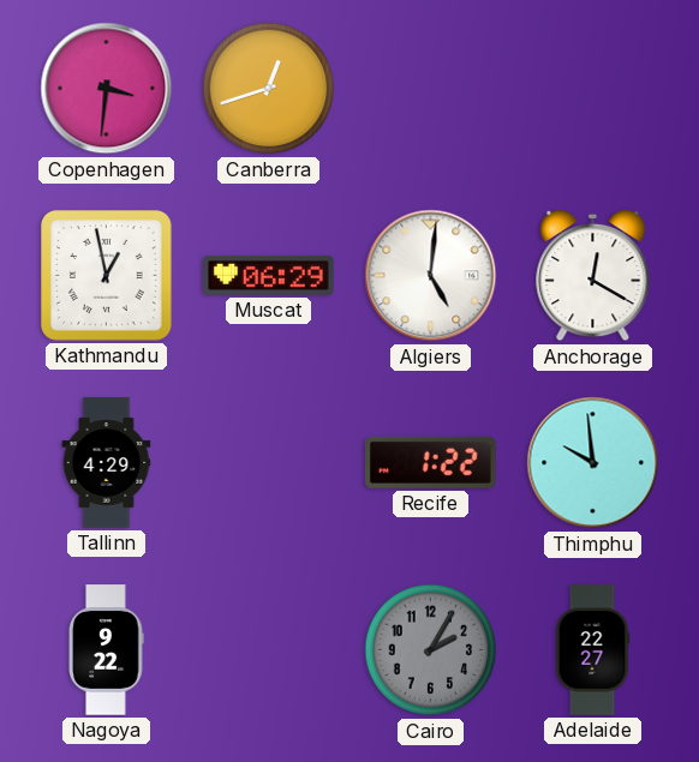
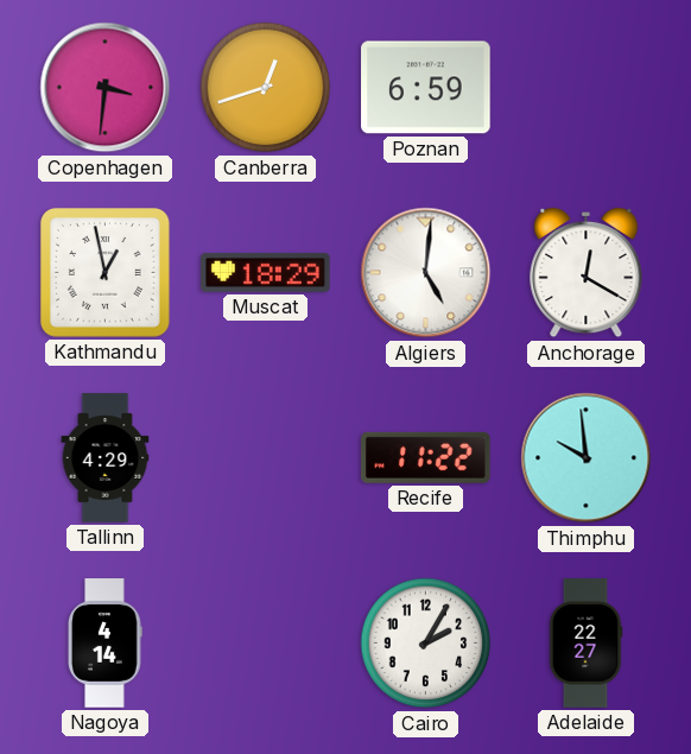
Poznan: none -> 6:59
Muscat: 06:29 -> 18:29
Recife: 1:22 -> 11:22
Nagoya: 9:22 -> 4:14
Cairo dial: grey -> white
